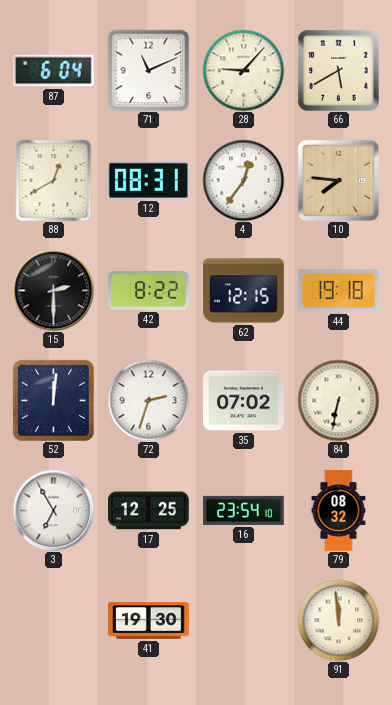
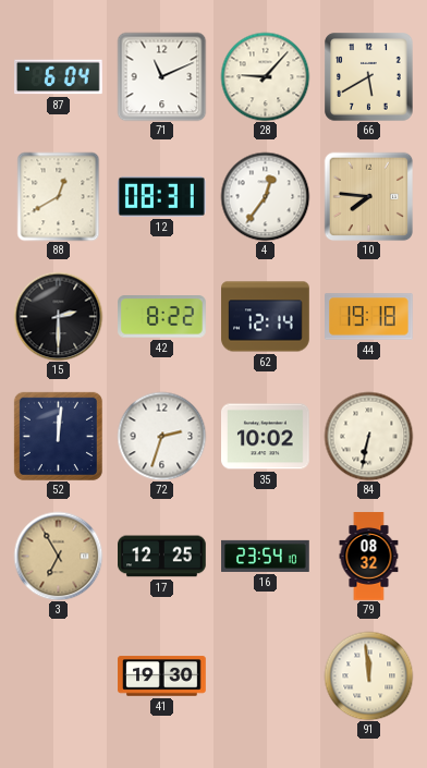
62: 12:15 -> 12:14
35: 07:02 -> 10:02
3 dial: white -> champagne
